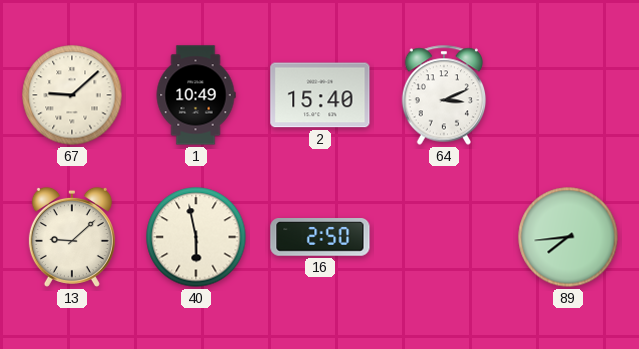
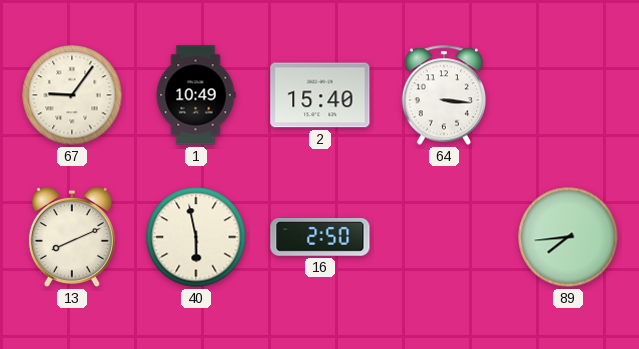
67: 9:08 -> 9:06
64: 3:11 -> 3:16
13: 9:08 -> 8:11
